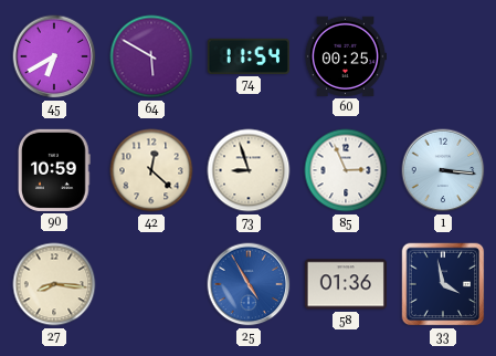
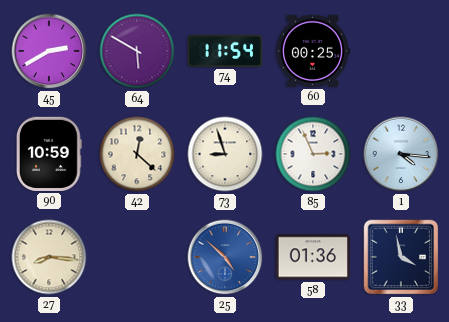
45: 6:40 -> 2:40
1: 3:16 -> 4:16
25: 4:55 -> 4:52
